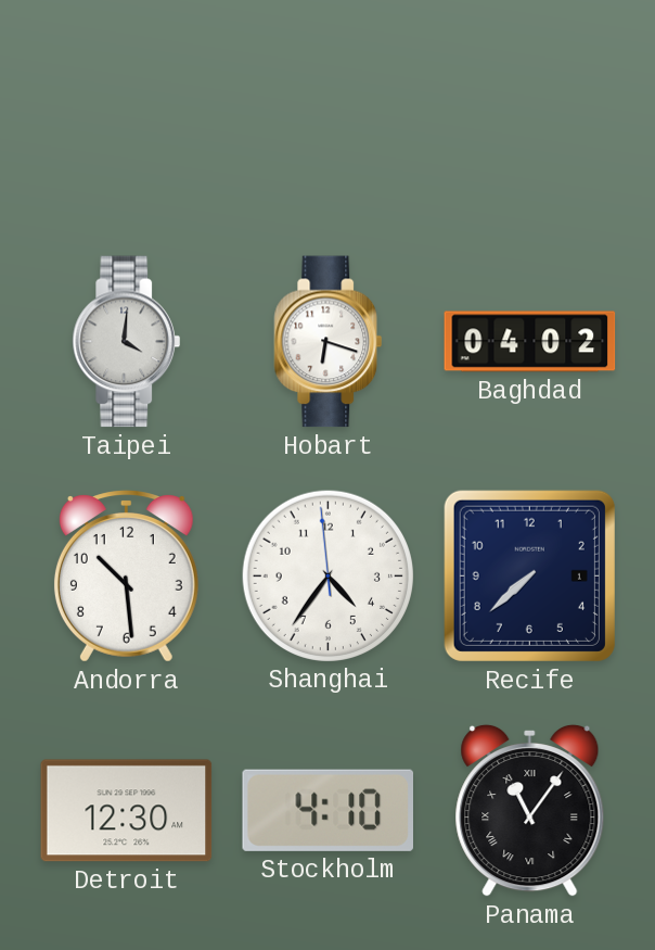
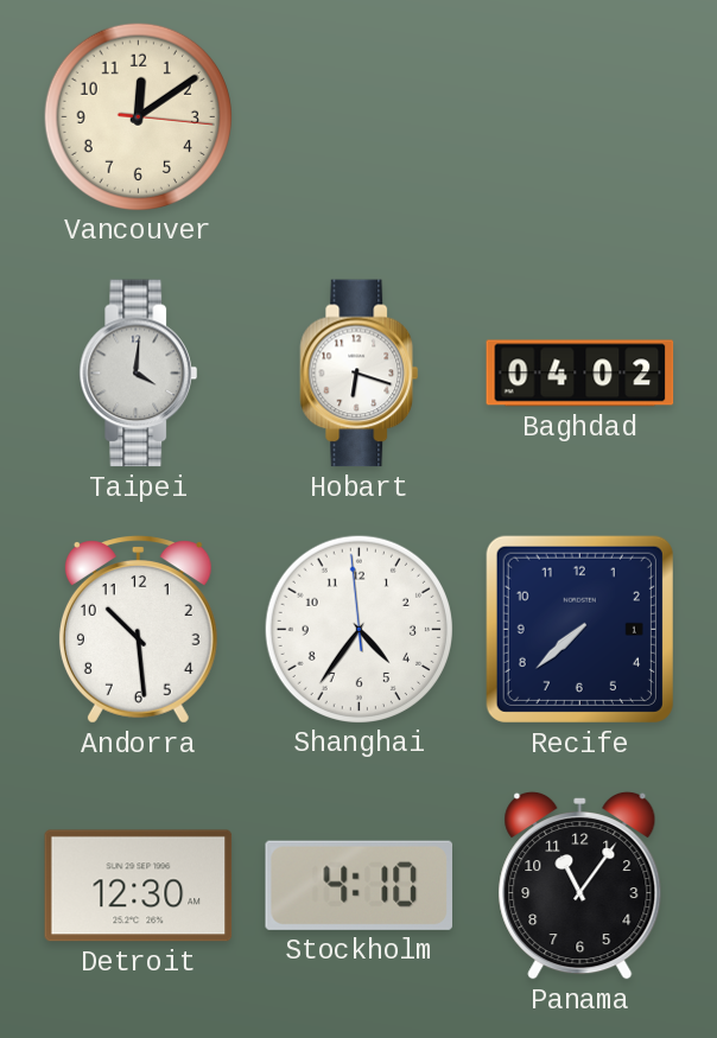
Vancouver: none -> 12:09
Panama numerals: Roman -> Arabic
